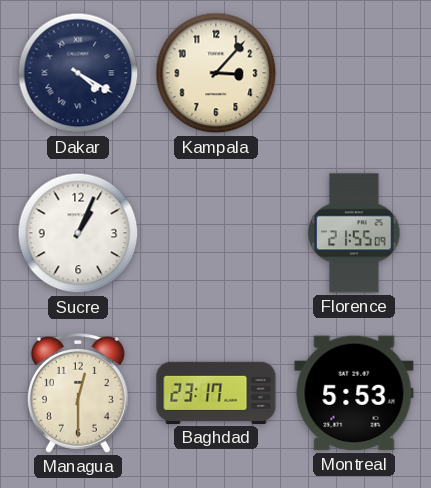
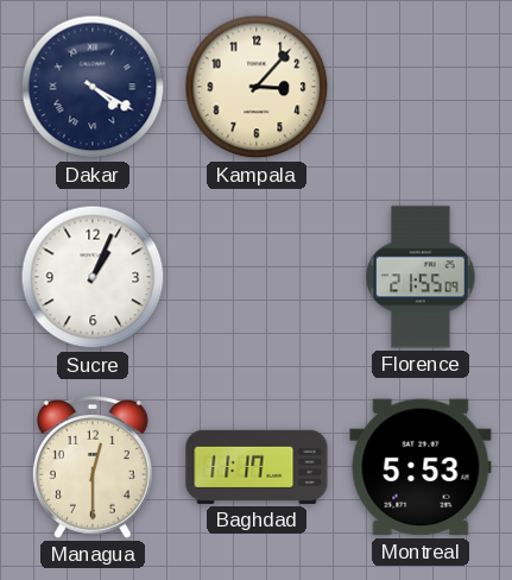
Baghdad: 23:17 -> 11:17
